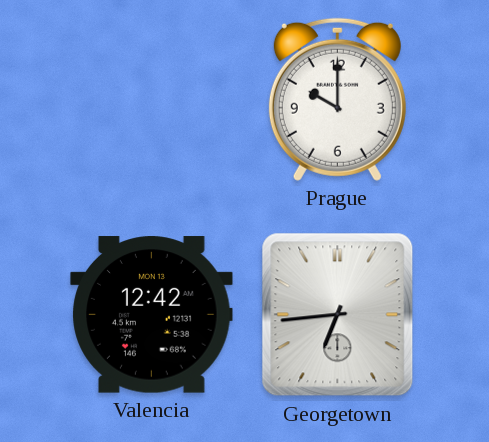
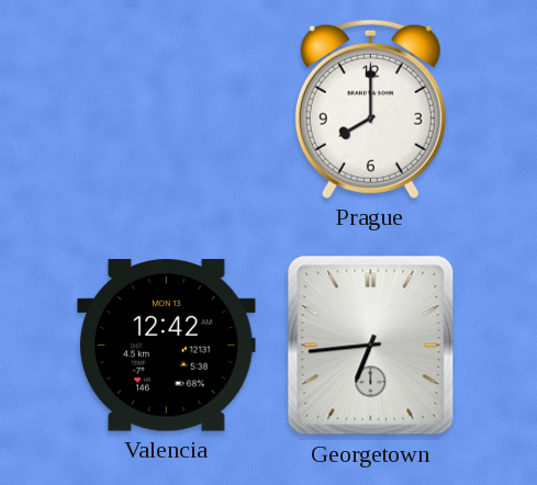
Prague: 10:00 -> 8:00
